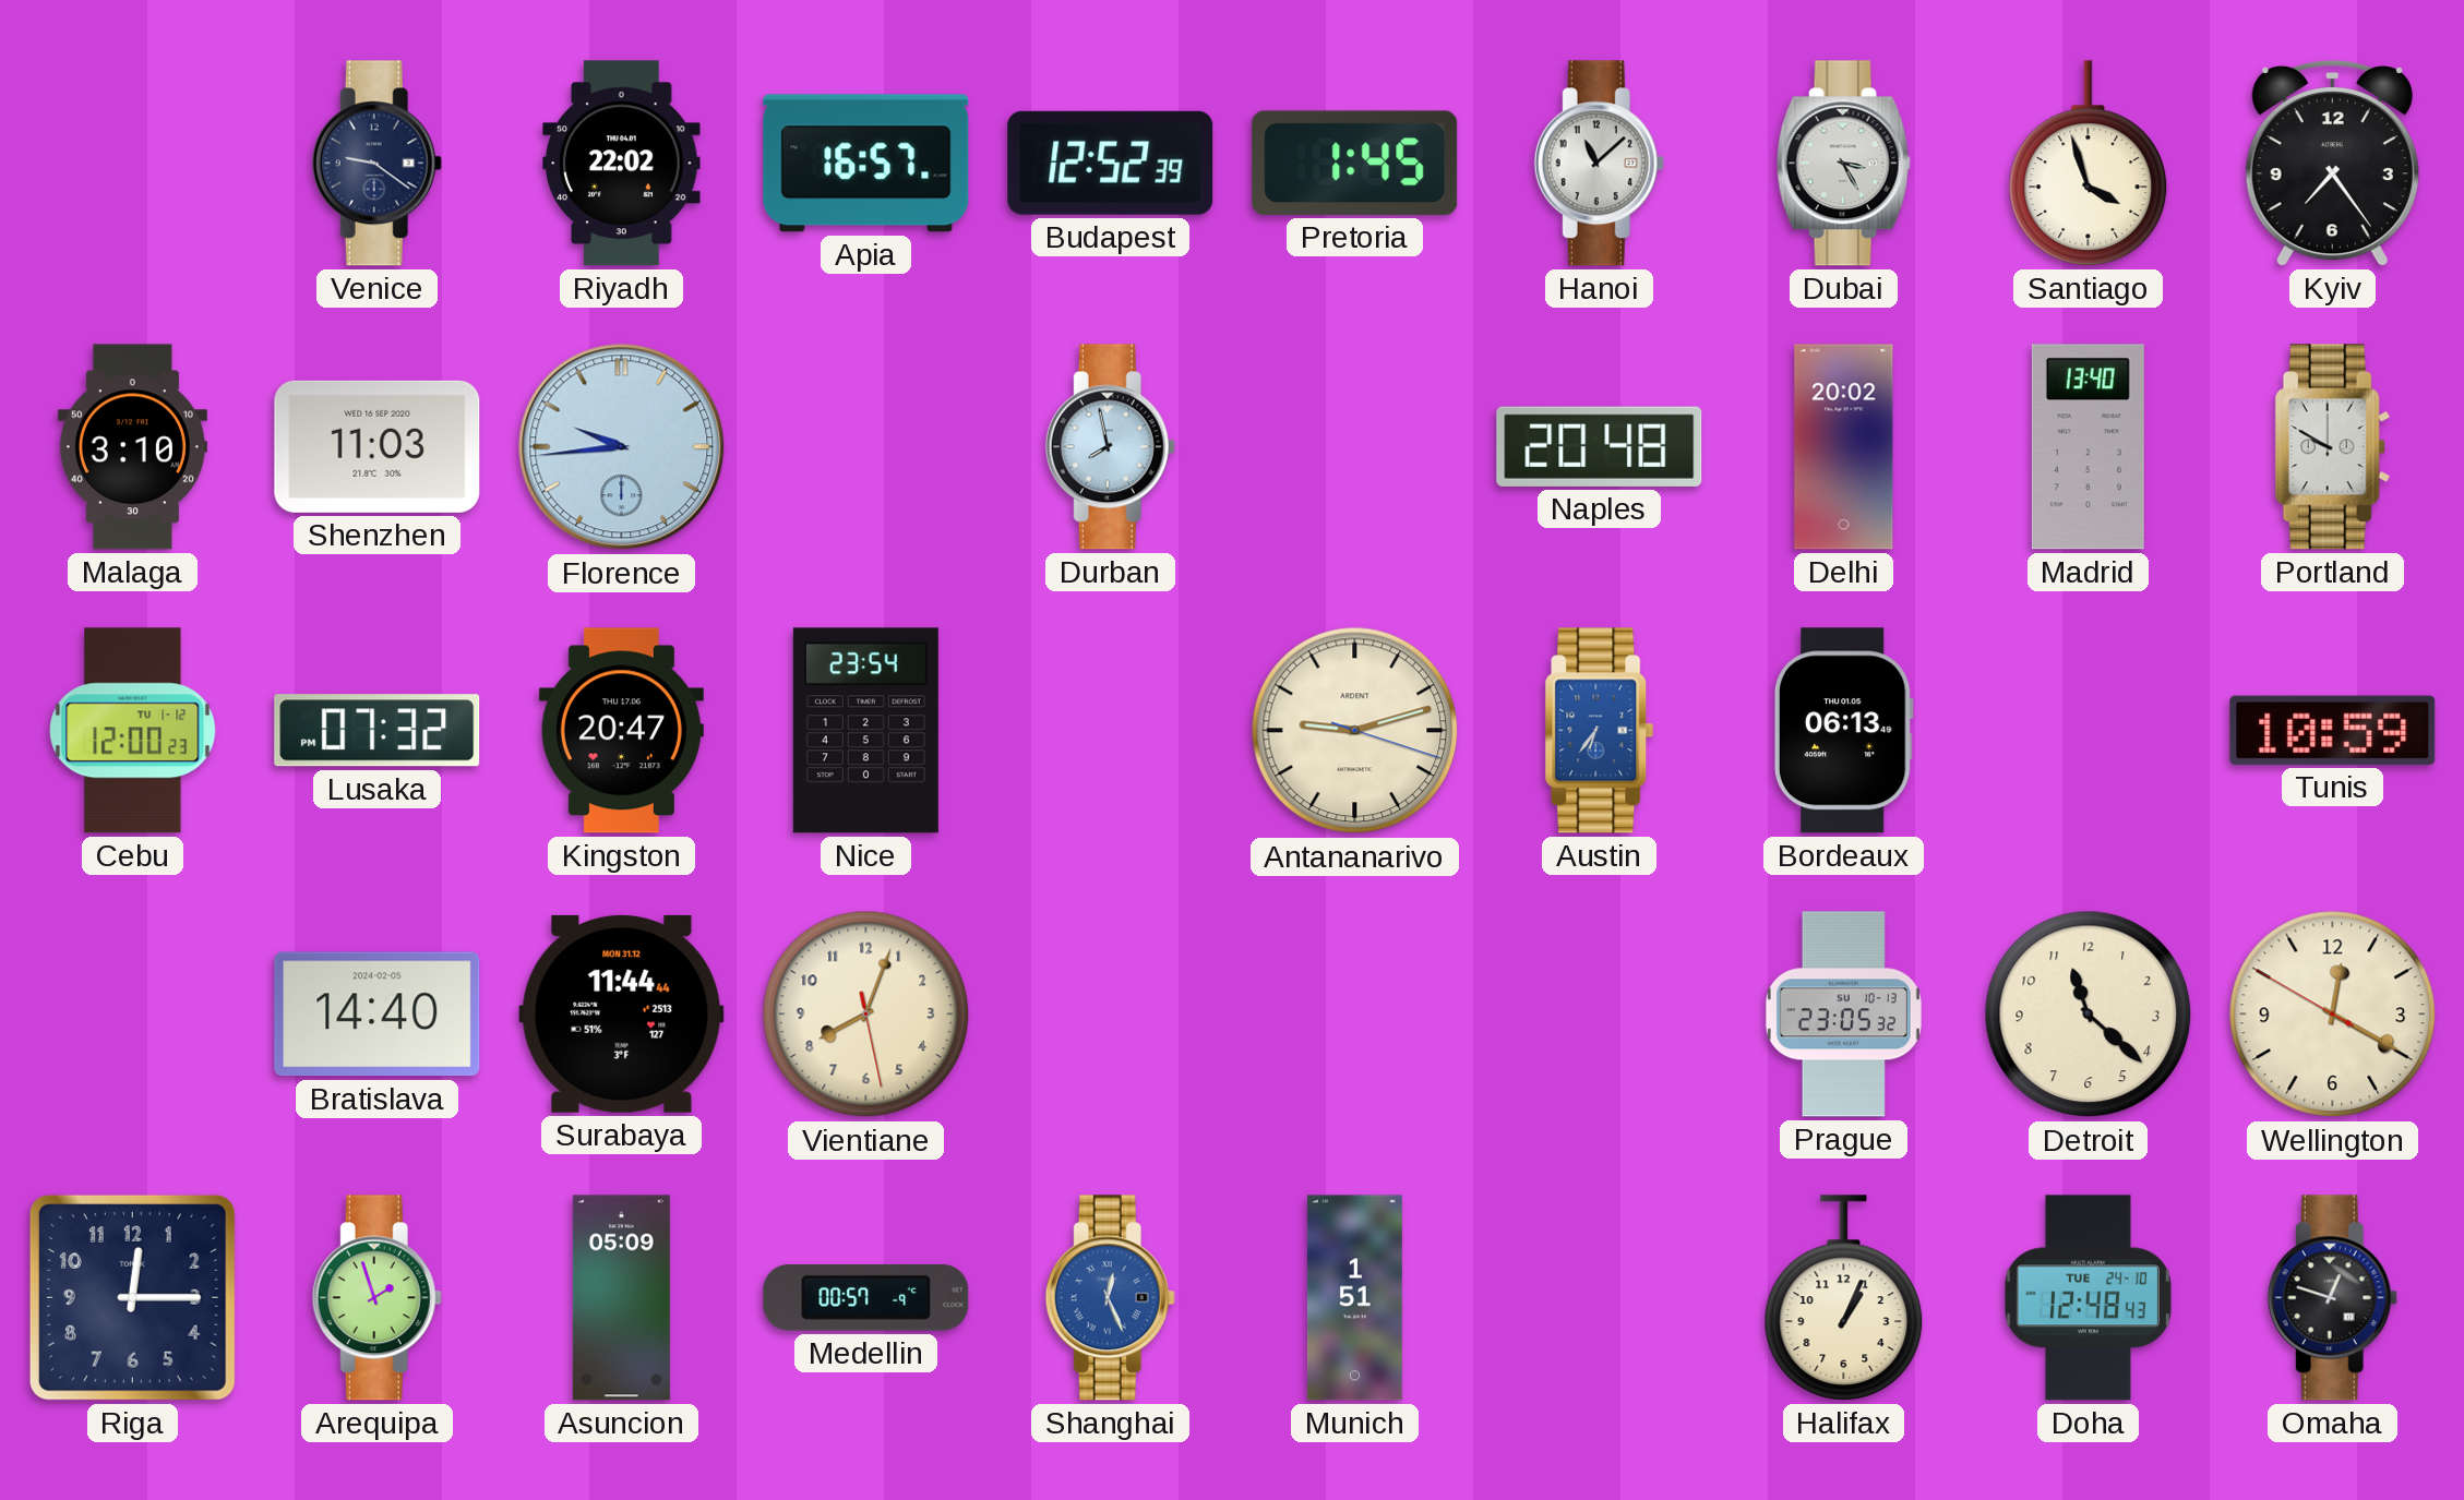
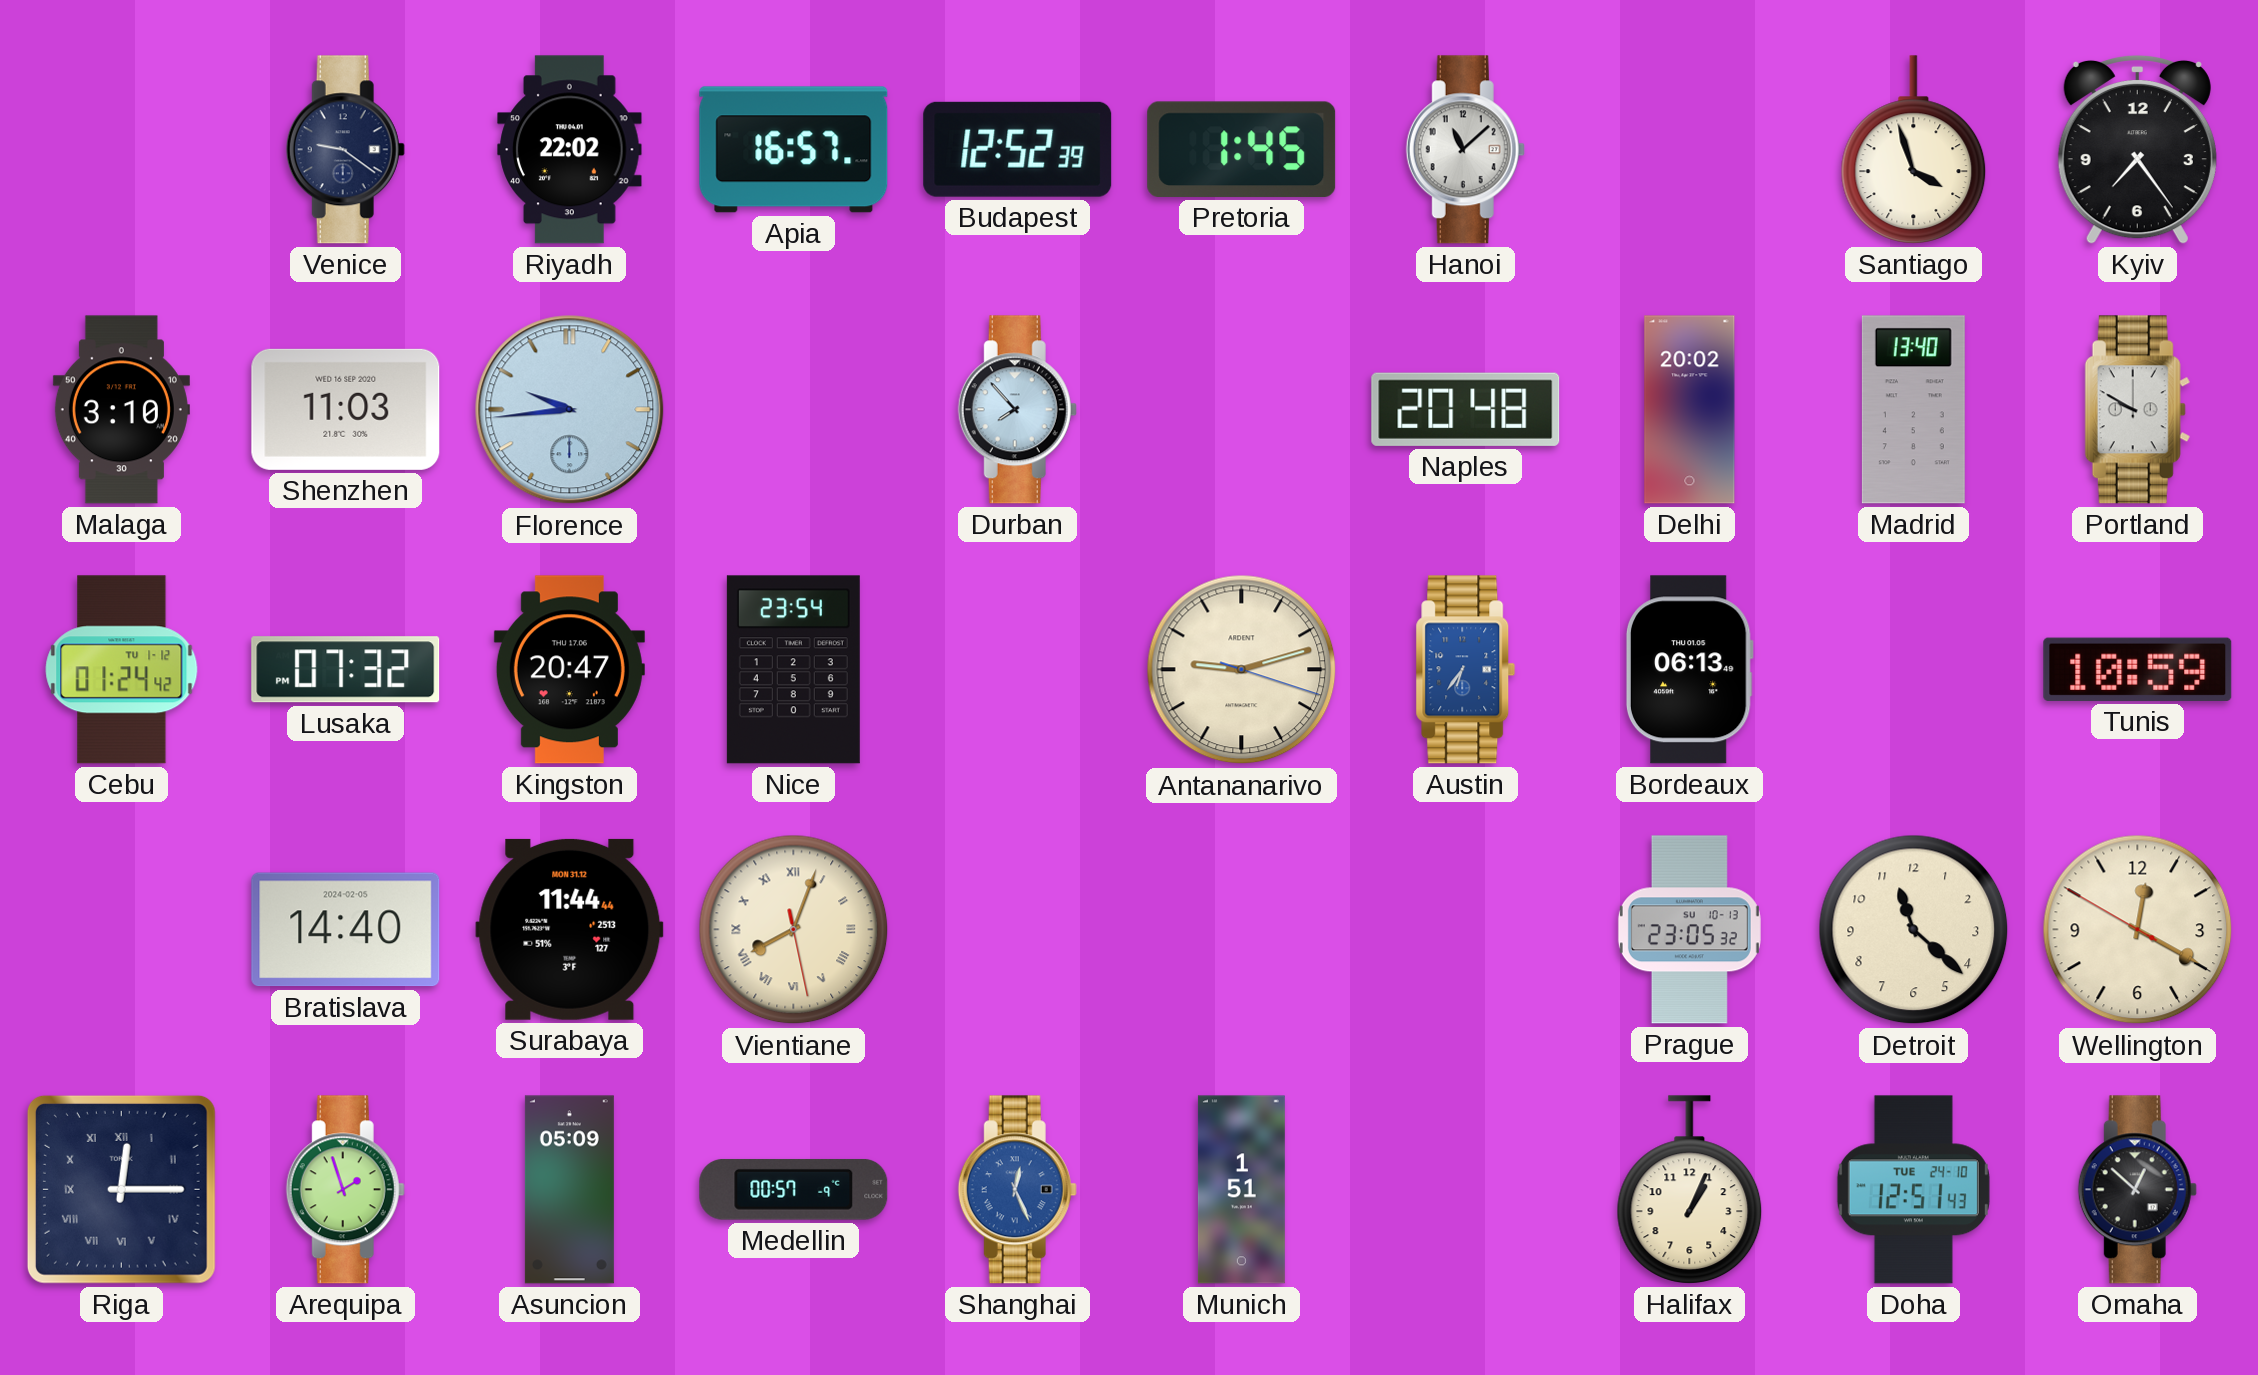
Dubai: 3:25 -> none
Durban: 7:58 -> 7:53
Cebu: 12:00 -> 01:24
Vientiane numerals: Arabic -> Roman
Riga numerals: Arabic -> Roman
Doha: 12:48 -> 12:51
Omaha: 12:48 -> 12:52
